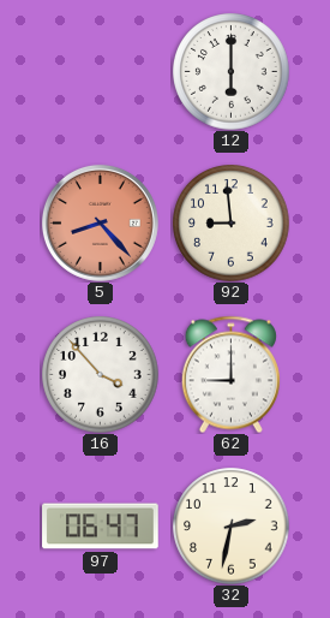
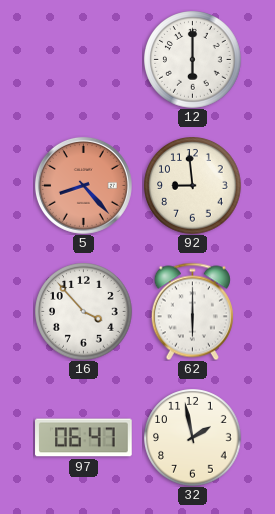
62: 9:00 -> 6:00
32: 2:32 -> 1:58
